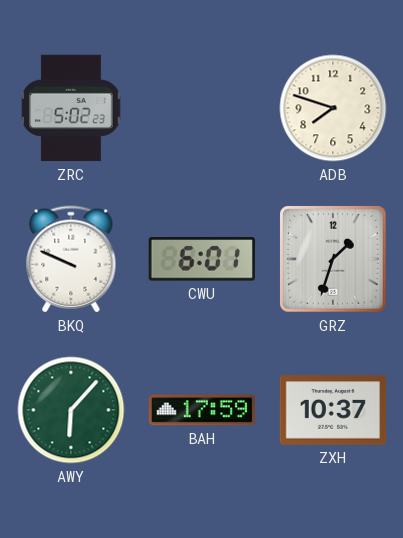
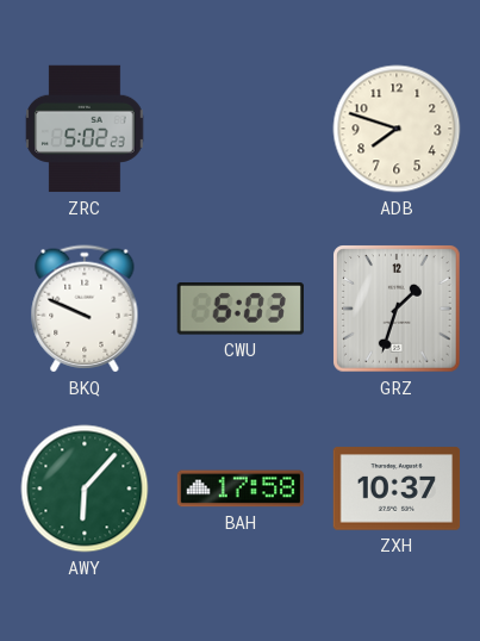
CWU: 6:01 -> 6:03
BAH: 17:59 -> 17:58
